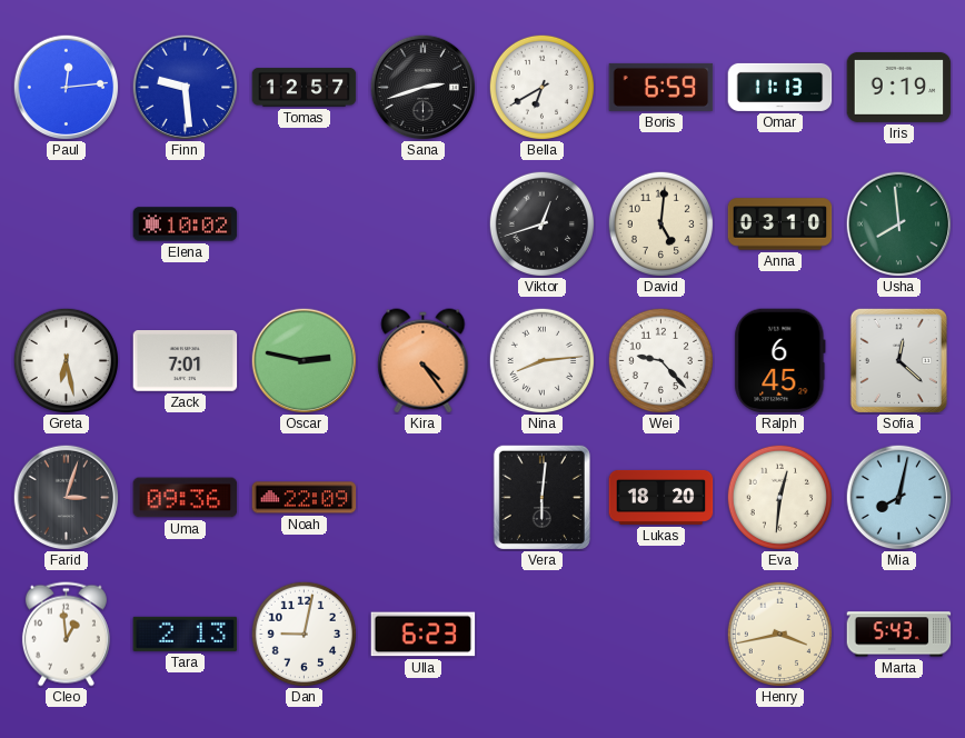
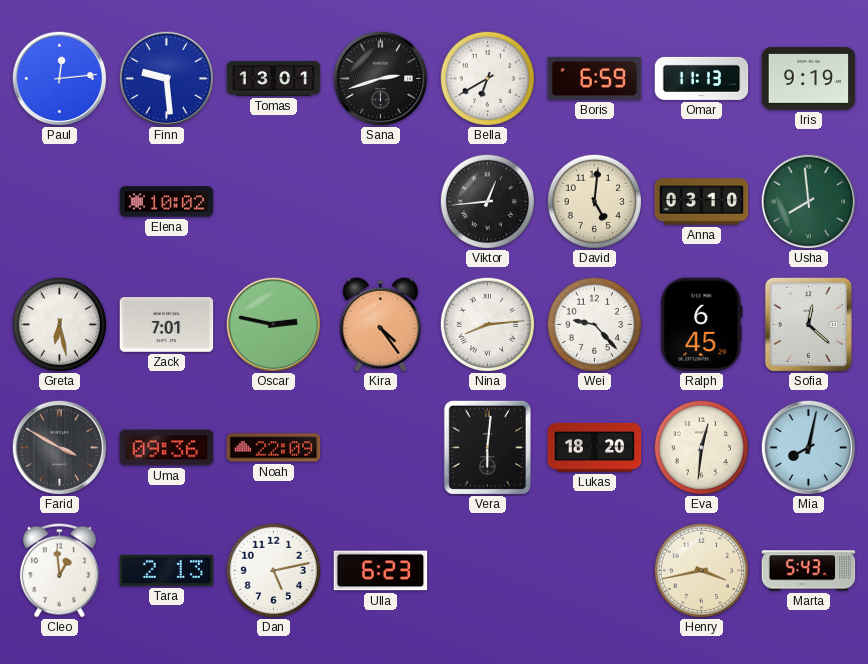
Tomas: 12:57 -> 13:01
Viktor: 12:42 -> 12:44
Farid: 3:03 -> 3:50
Dan: 9:02 -> 5:13
